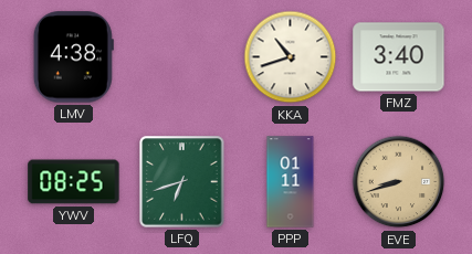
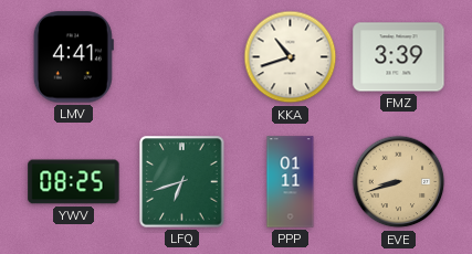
LMV: 4:38 -> 4:41
FMZ: 3:40 -> 3:39
